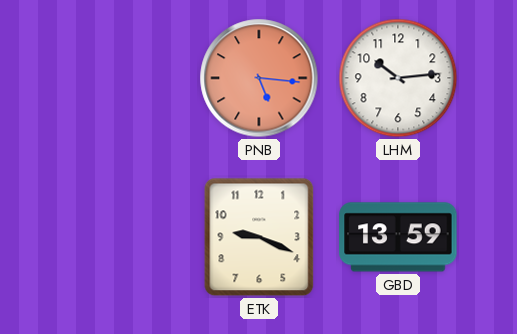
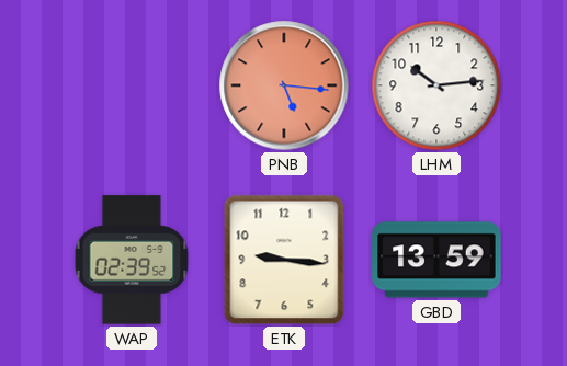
WAP: none -> 02:39
ETK: 9:19 -> 9:16
